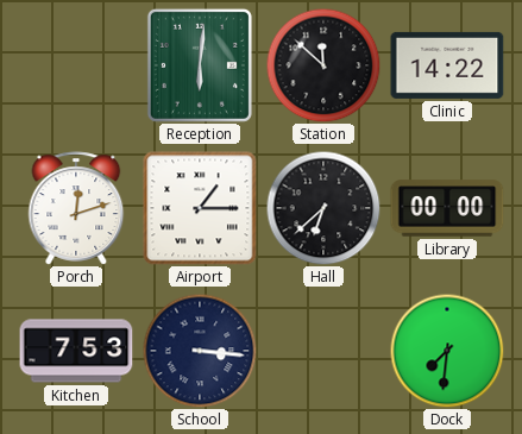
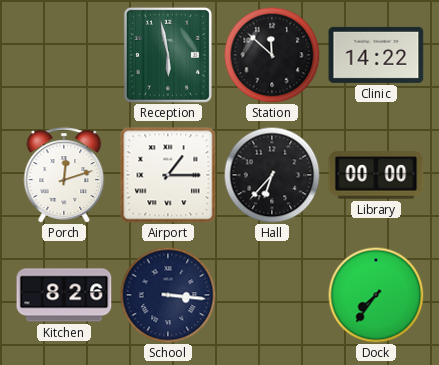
Reception: 6:01 -> 5:58
Hall: 6:38 -> 6:37
Kitchen: 7:53 -> 8:26
Dock: 7:31 -> 7:36
